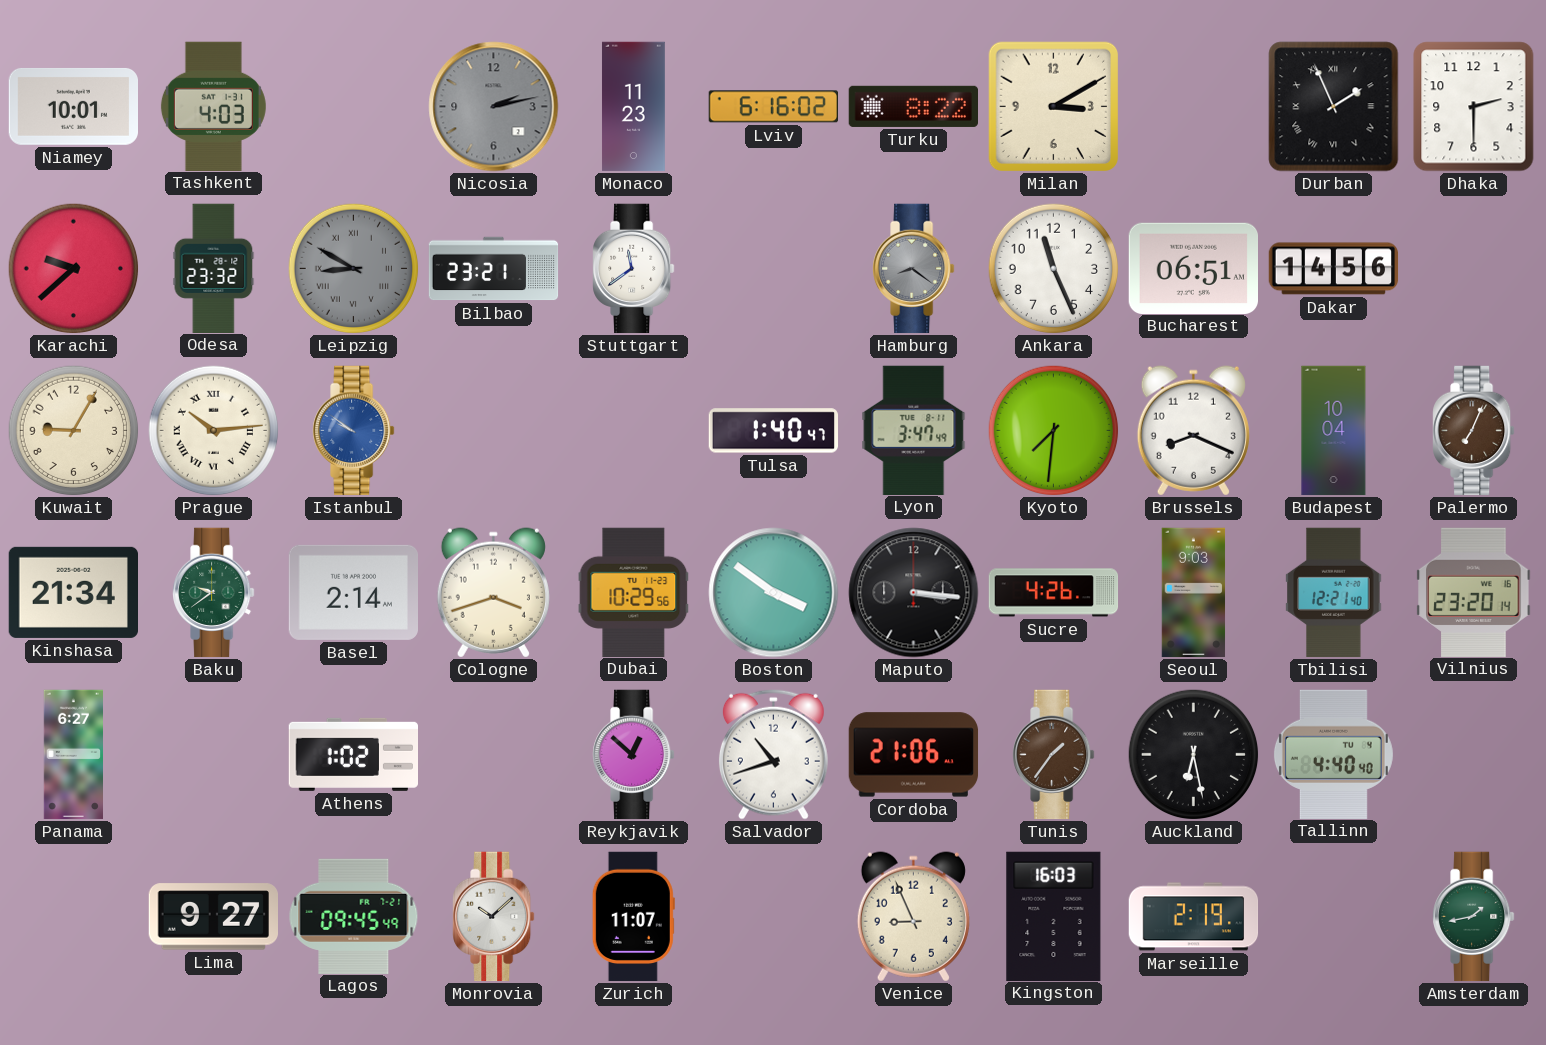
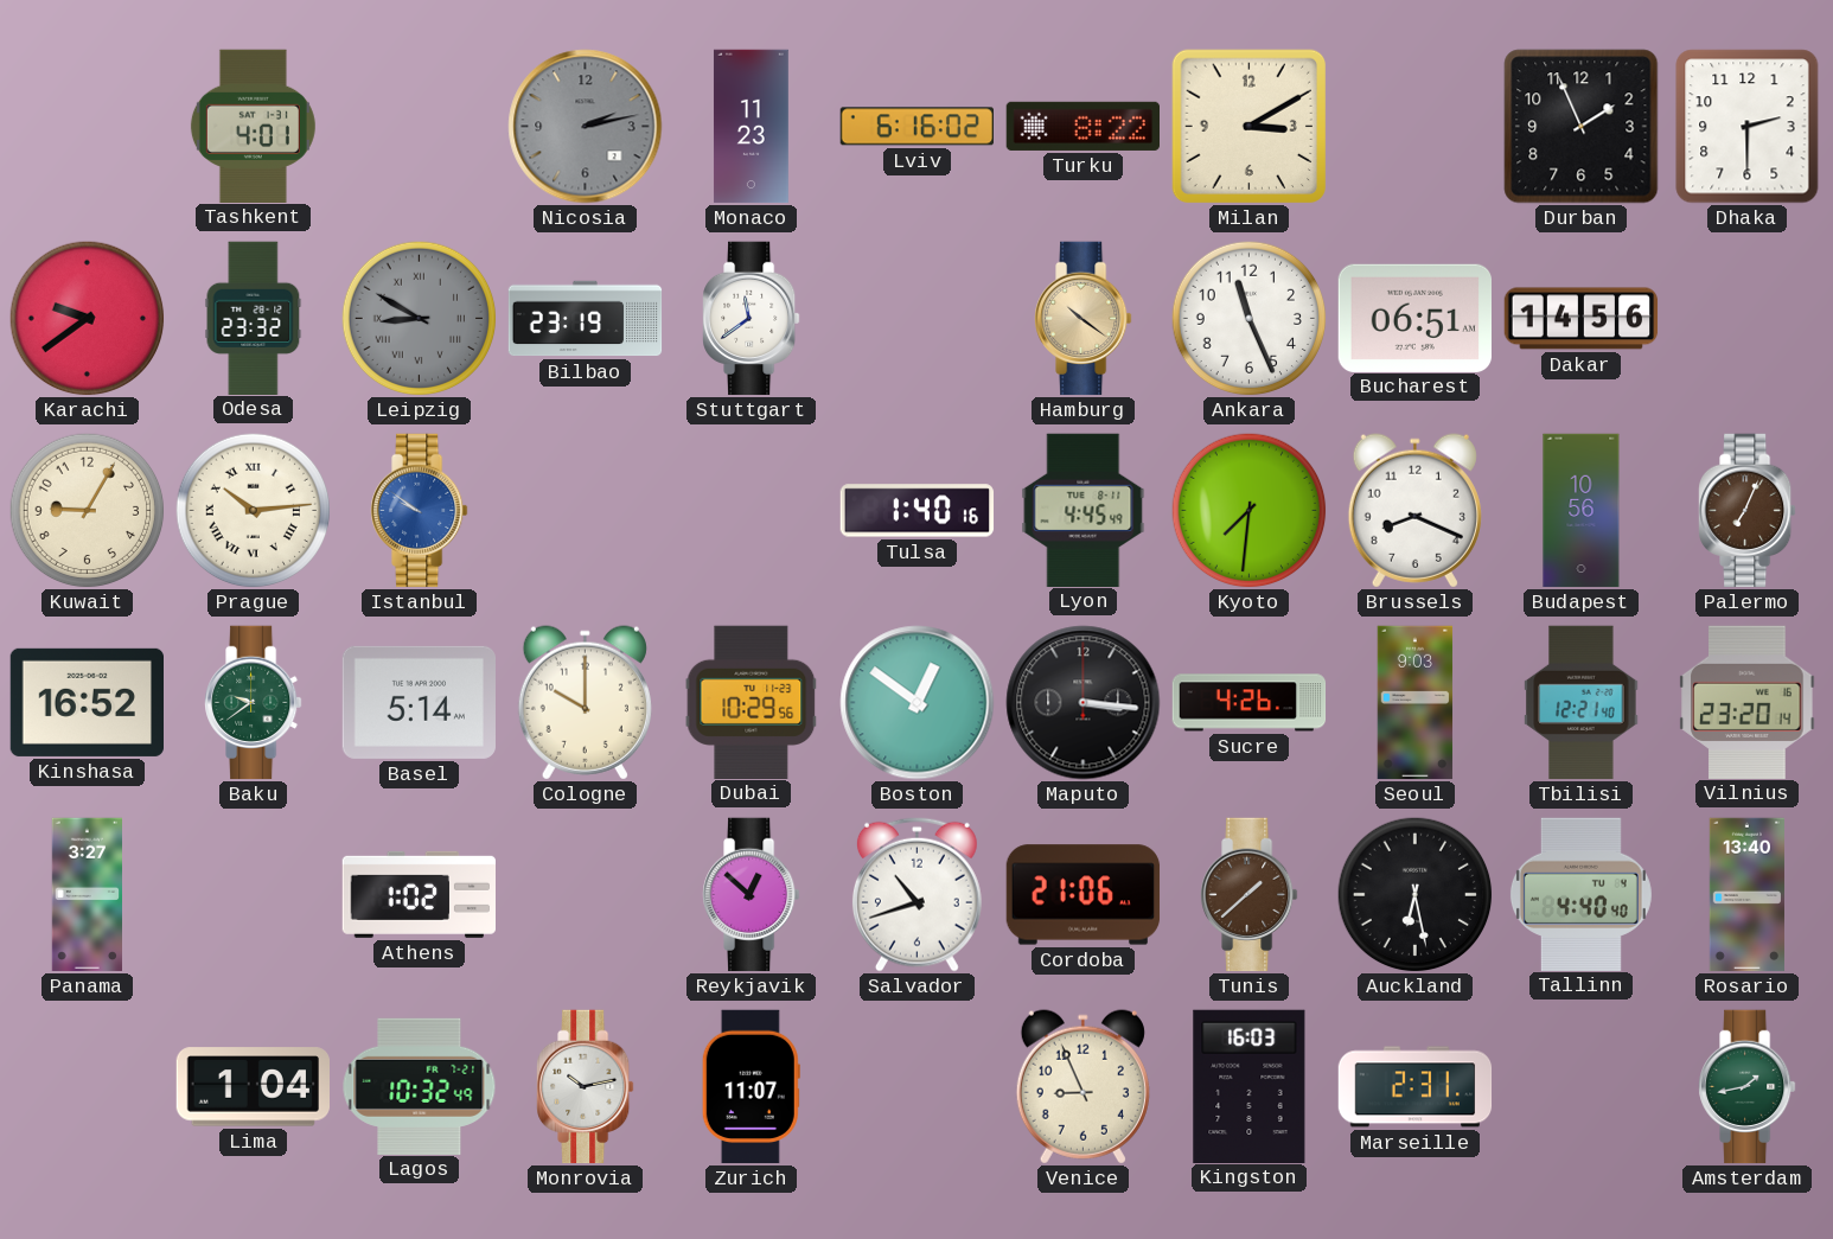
Niamey: 10:01 -> none
Tashkent: 4:03 -> 4:01
Durban numerals: Roman -> Arabic
Karachi: 9:38 -> 9:39
Bilbao: 23:21 -> 23:19
Hamburg: 8:21 -> 10:21
Hamburg dial: grey -> champagne
Tulsa: 1:40:47 -> 1:40:16
Lyon: 3:47 -> 4:45
Budapest: 10:04 -> 10:56
Kinshasa: 21:34 -> 16:52
Basel: 2:14 -> 5:14
Cologne: 3:42 -> 10:00
Boston: 3:51 -> 12:51
Panama: 6:27 -> 3:27
Tunis: 1:36 -> 1:38
Rosario: none -> 13:40
Lima: 9:27 -> 1:04
Lagos: 09:45 -> 10:32
Monrovia: 10:08 -> 10:13
Marseille: 2:19 -> 2:31
